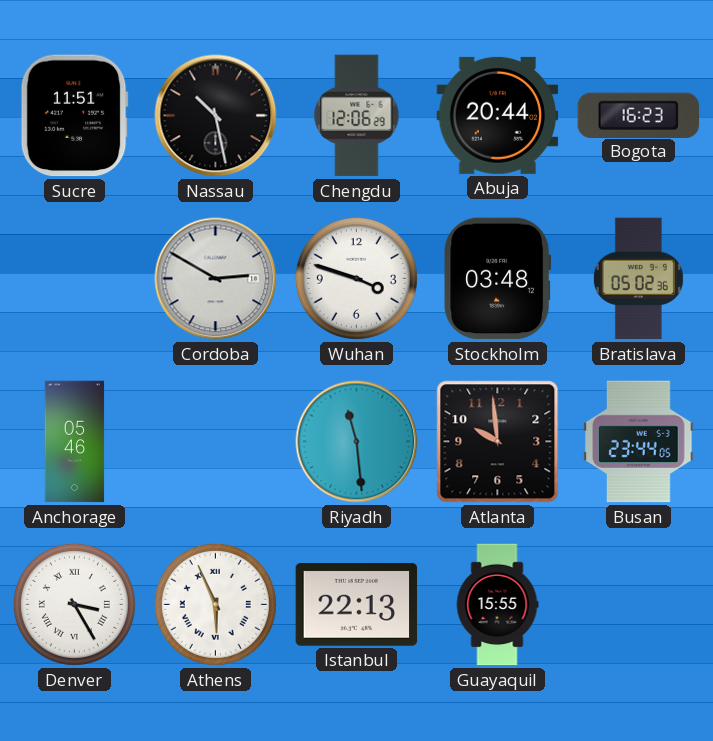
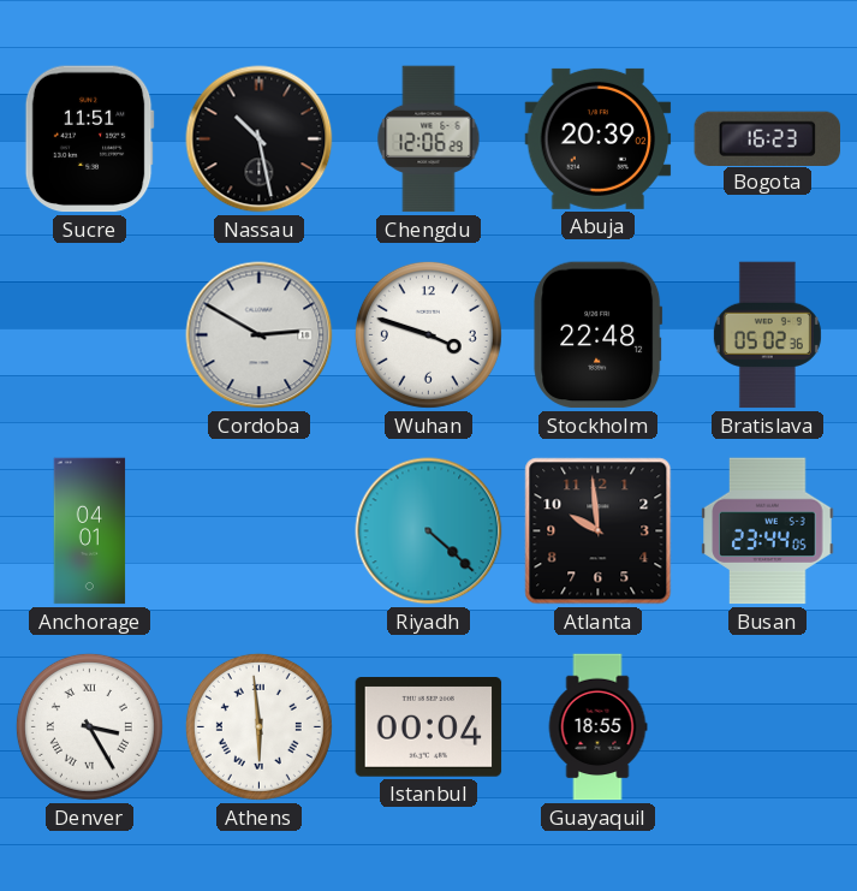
Abuja: 20:44 -> 20:39
Stockholm: 03:48 -> 22:48
Anchorage: 05:46 -> 04:01
Riyadh: 11:29 -> 4:22
Athens: 5:56 -> 5:59
Istanbul: 22:13 -> 00:04
Guayaquil: 15:55 -> 18:55
